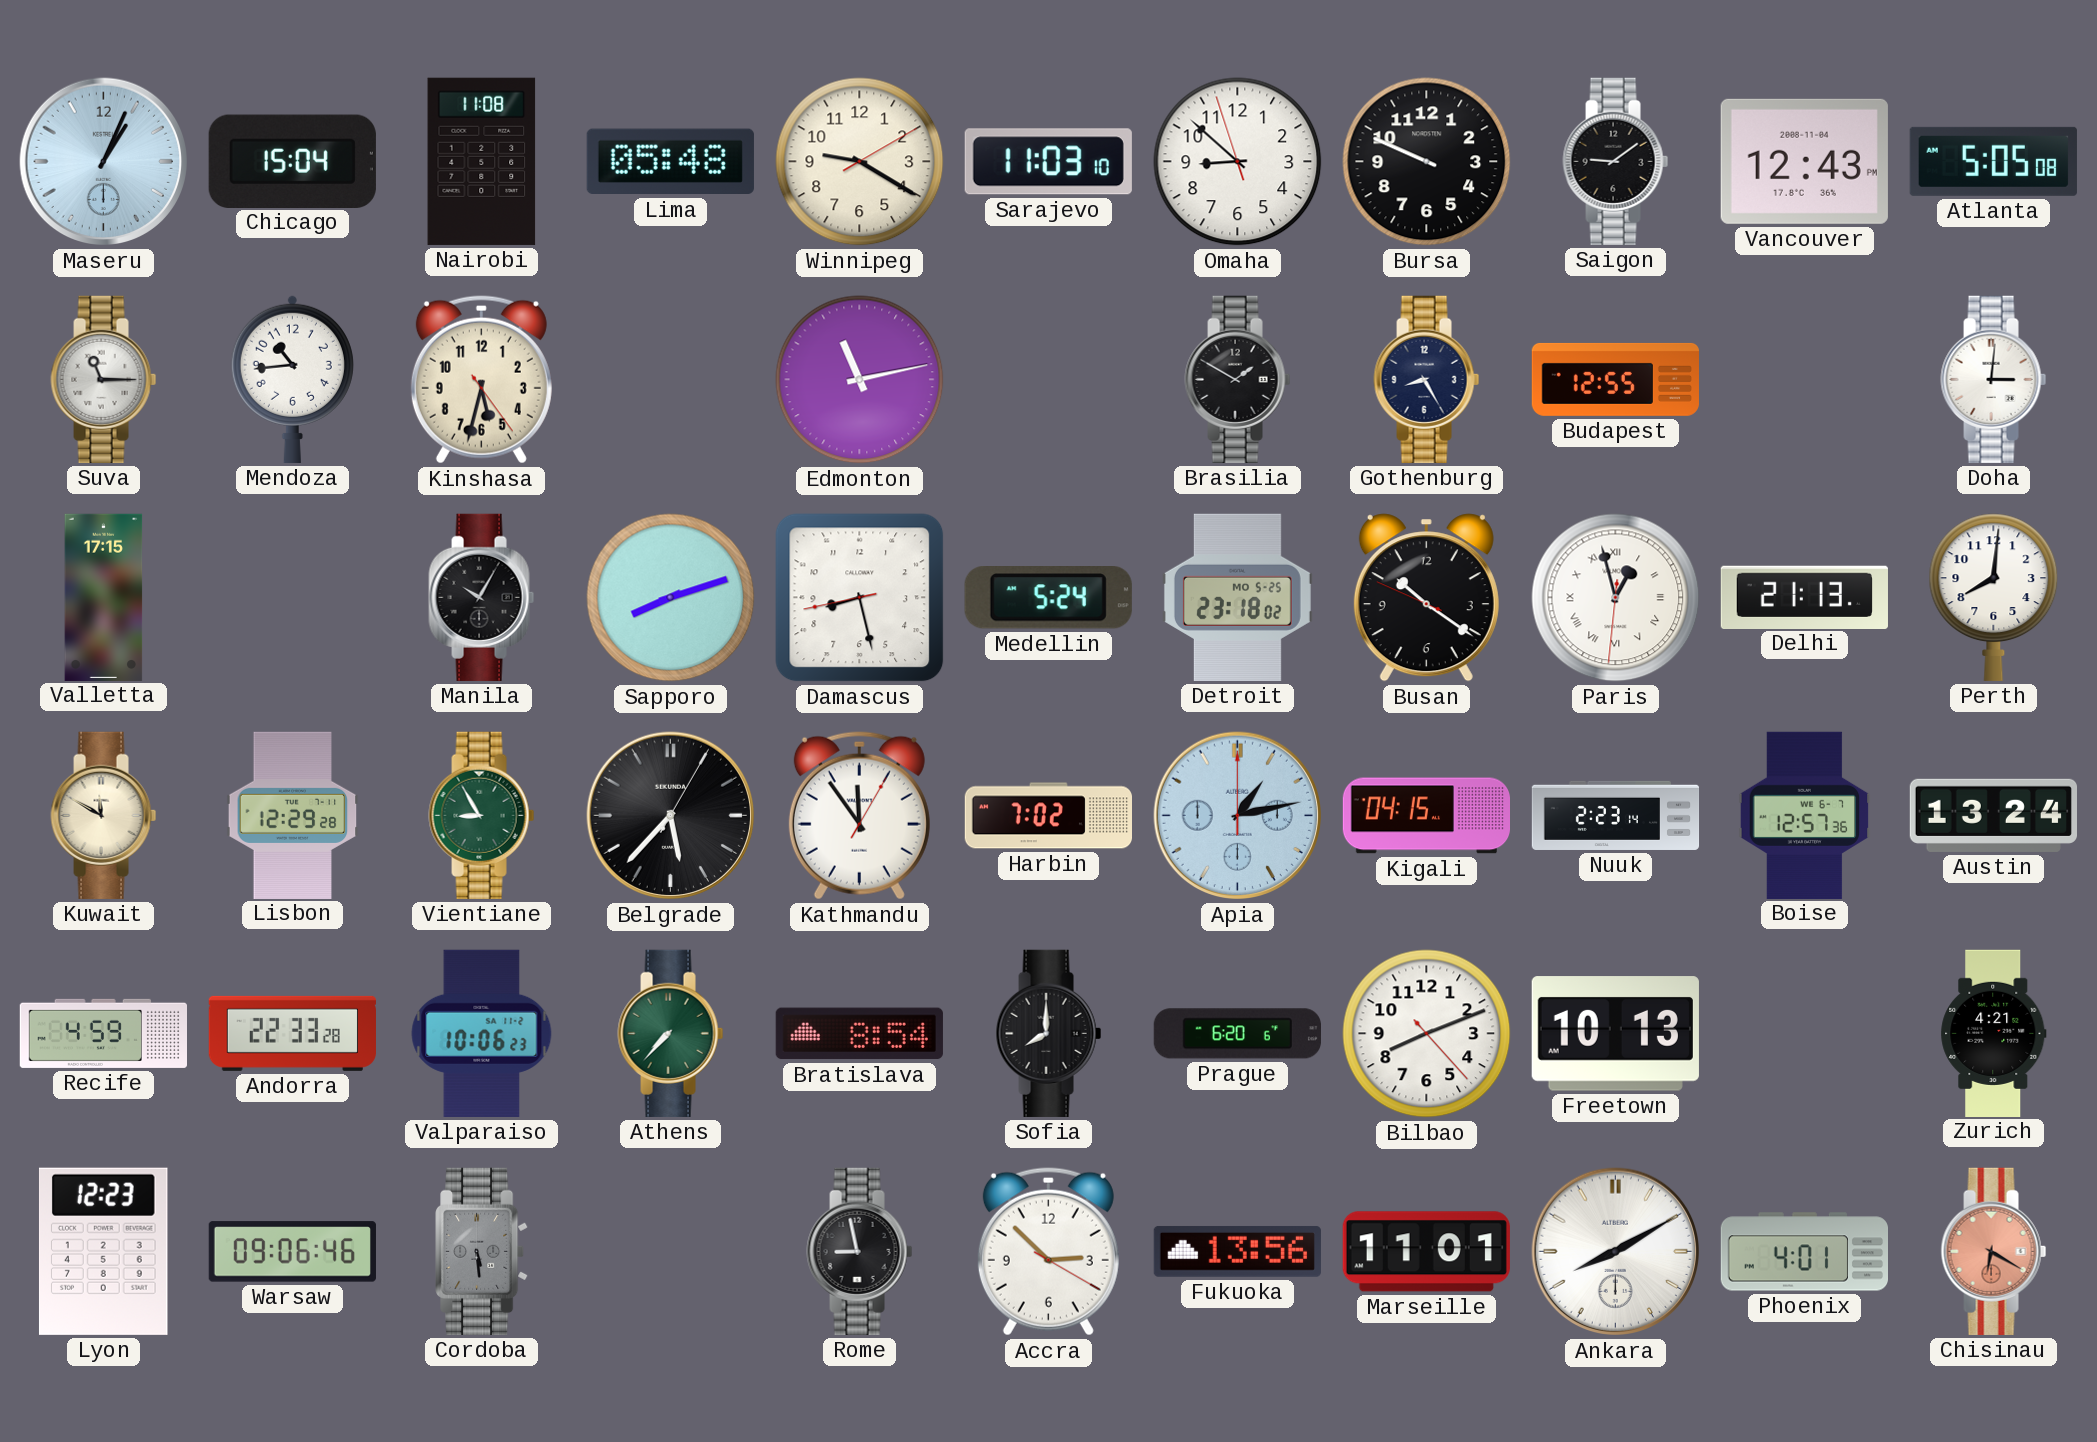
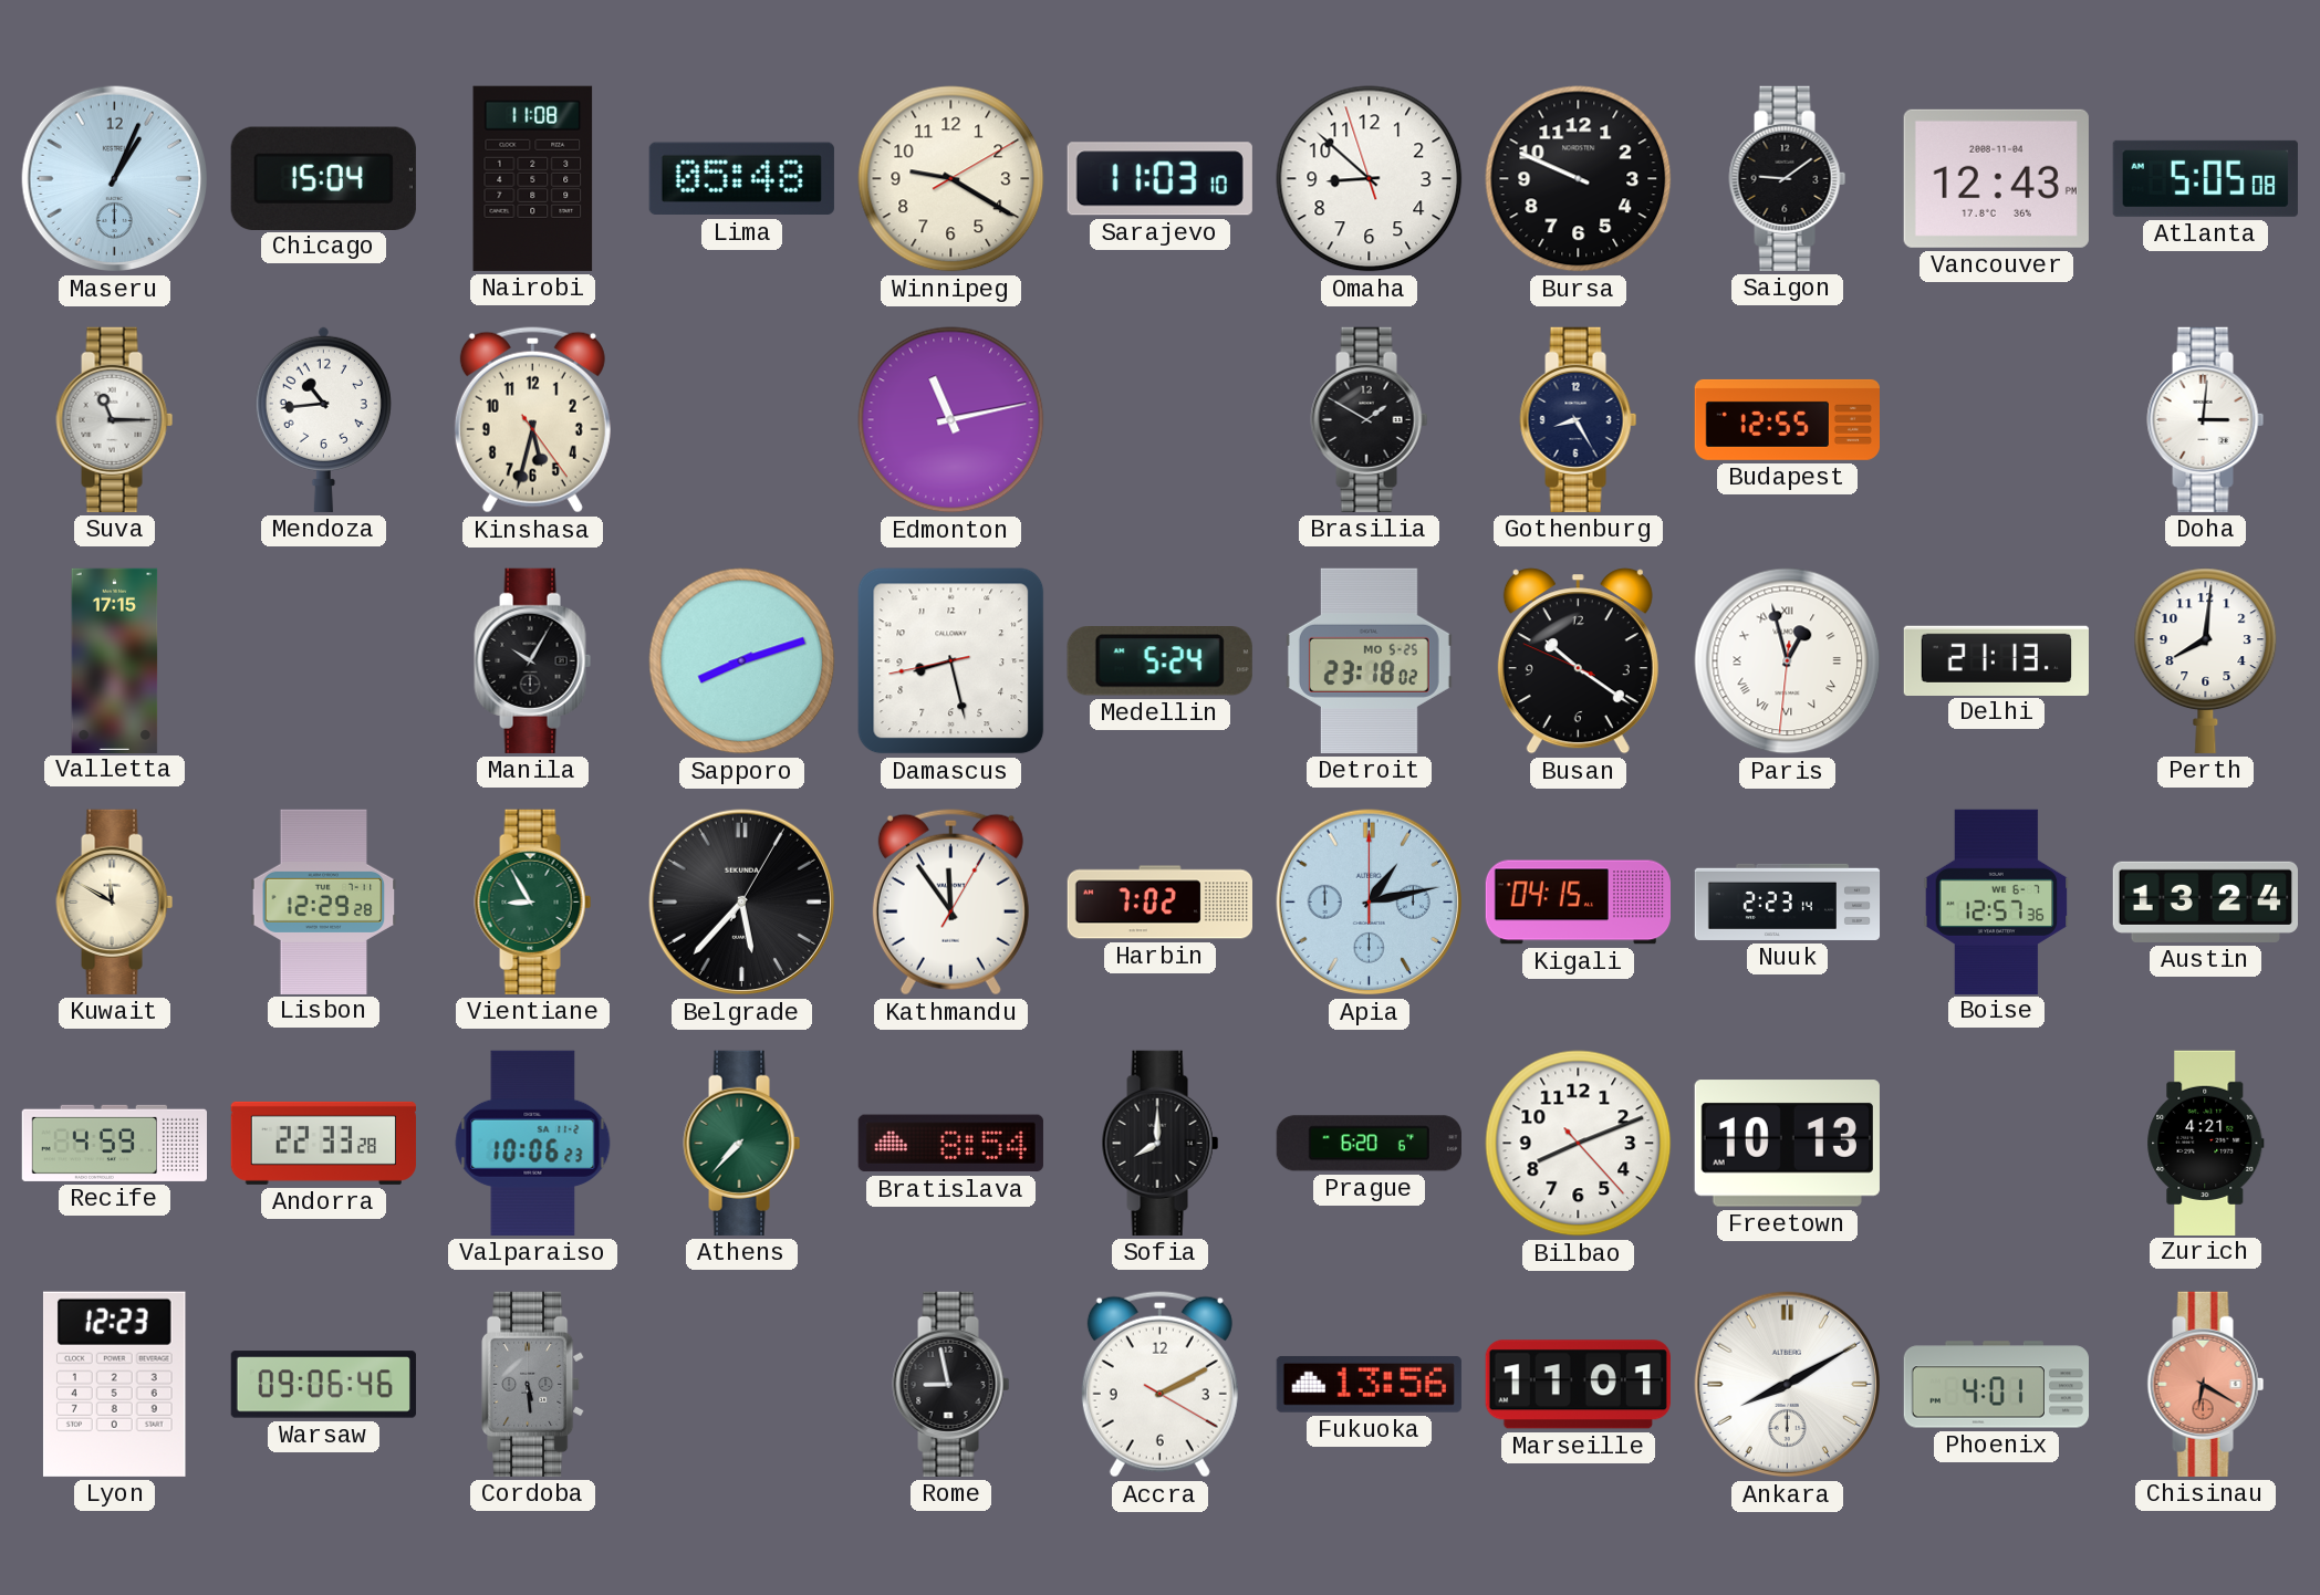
Accra: 2:52 -> 2:10
